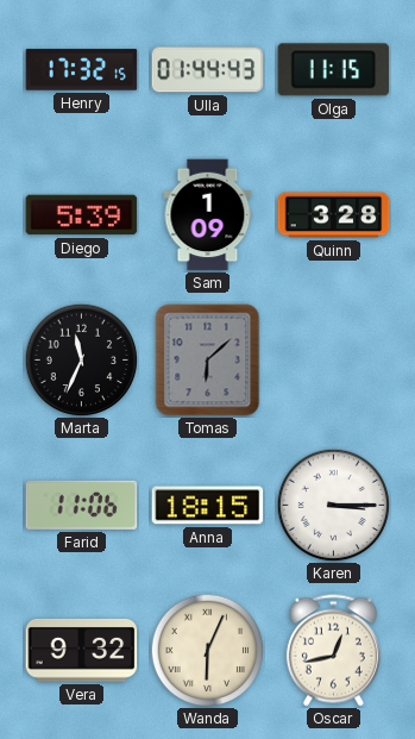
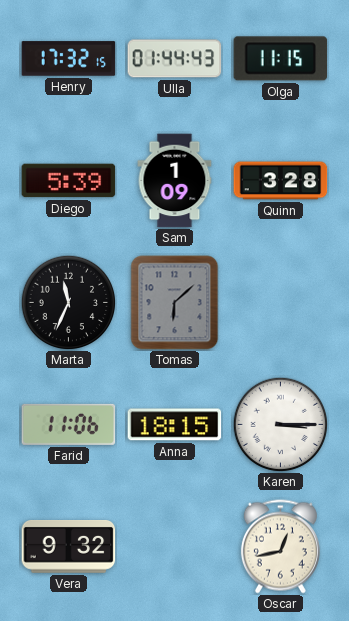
Wanda: 6:04 -> none
